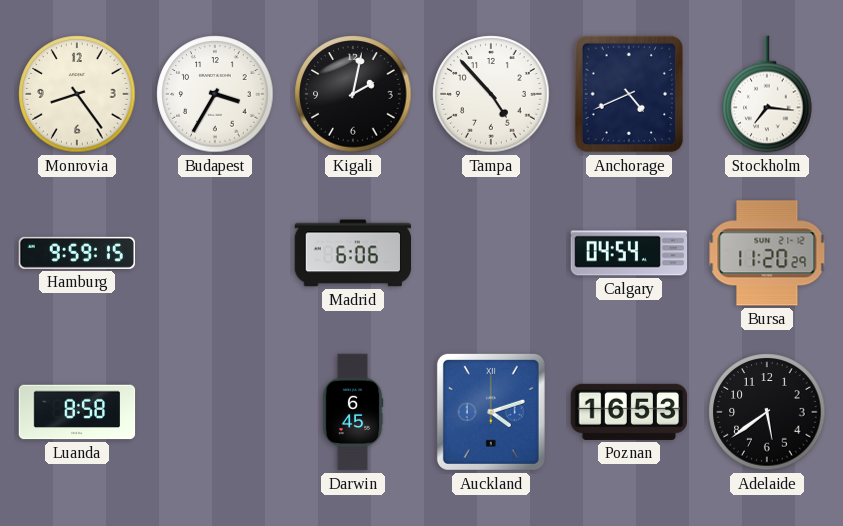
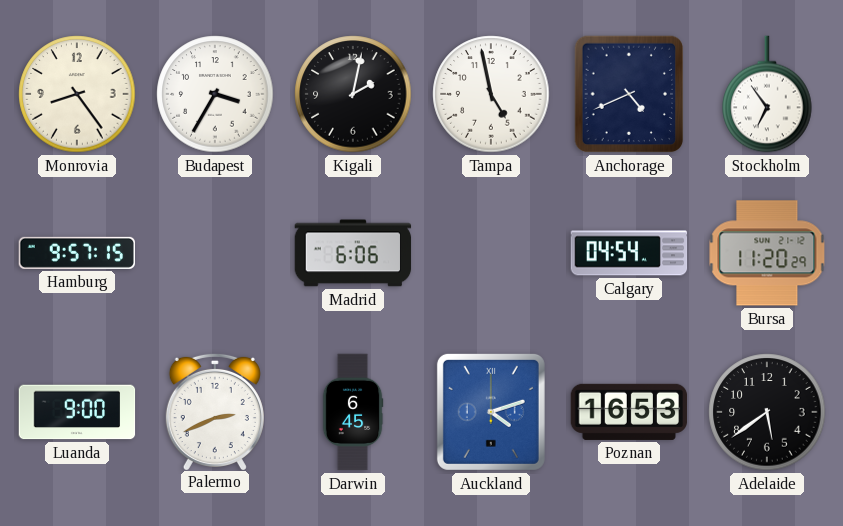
Tampa: 4:53 -> 4:58
Stockholm: 7:16 -> 6:54
Hamburg: 9:59 -> 9:57
Luanda: 8:58 -> 9:00
Palermo: none -> 2:41
